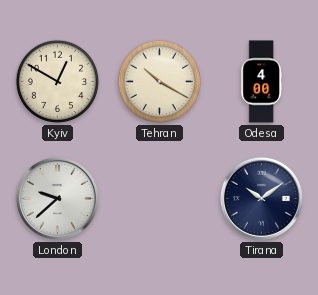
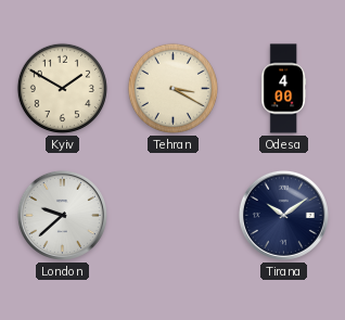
Kyiv: 12:50 -> 1:50
Tehran: 10:20 -> 3:20
